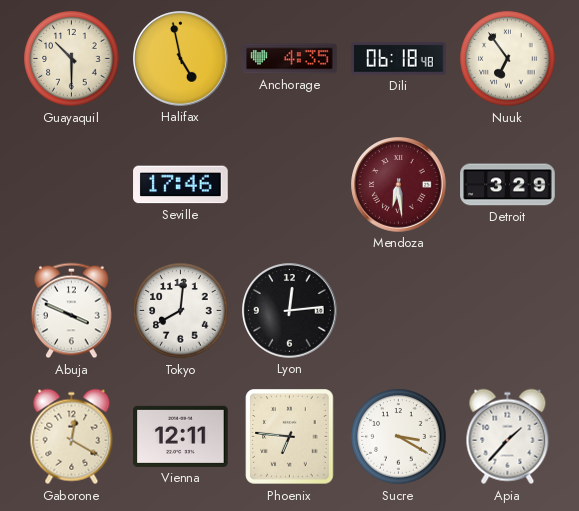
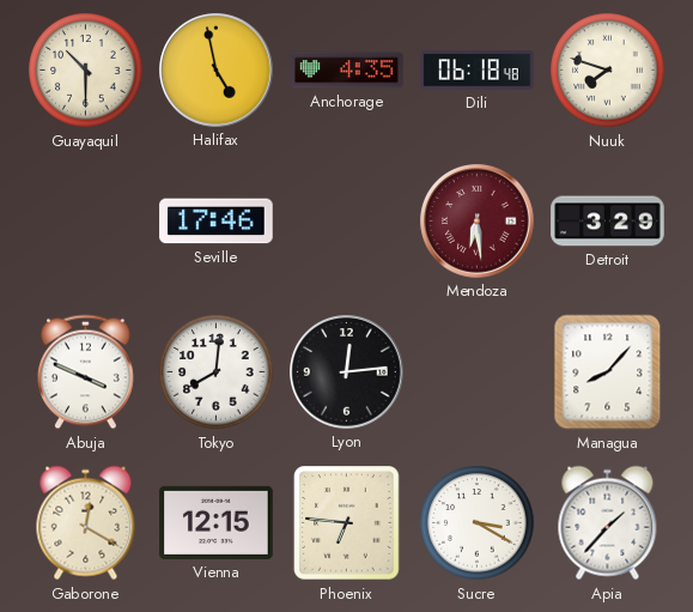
Nuuk: 6:54 -> 7:48
Managua: none -> 8:07
Vienna: 12:11 -> 12:15
